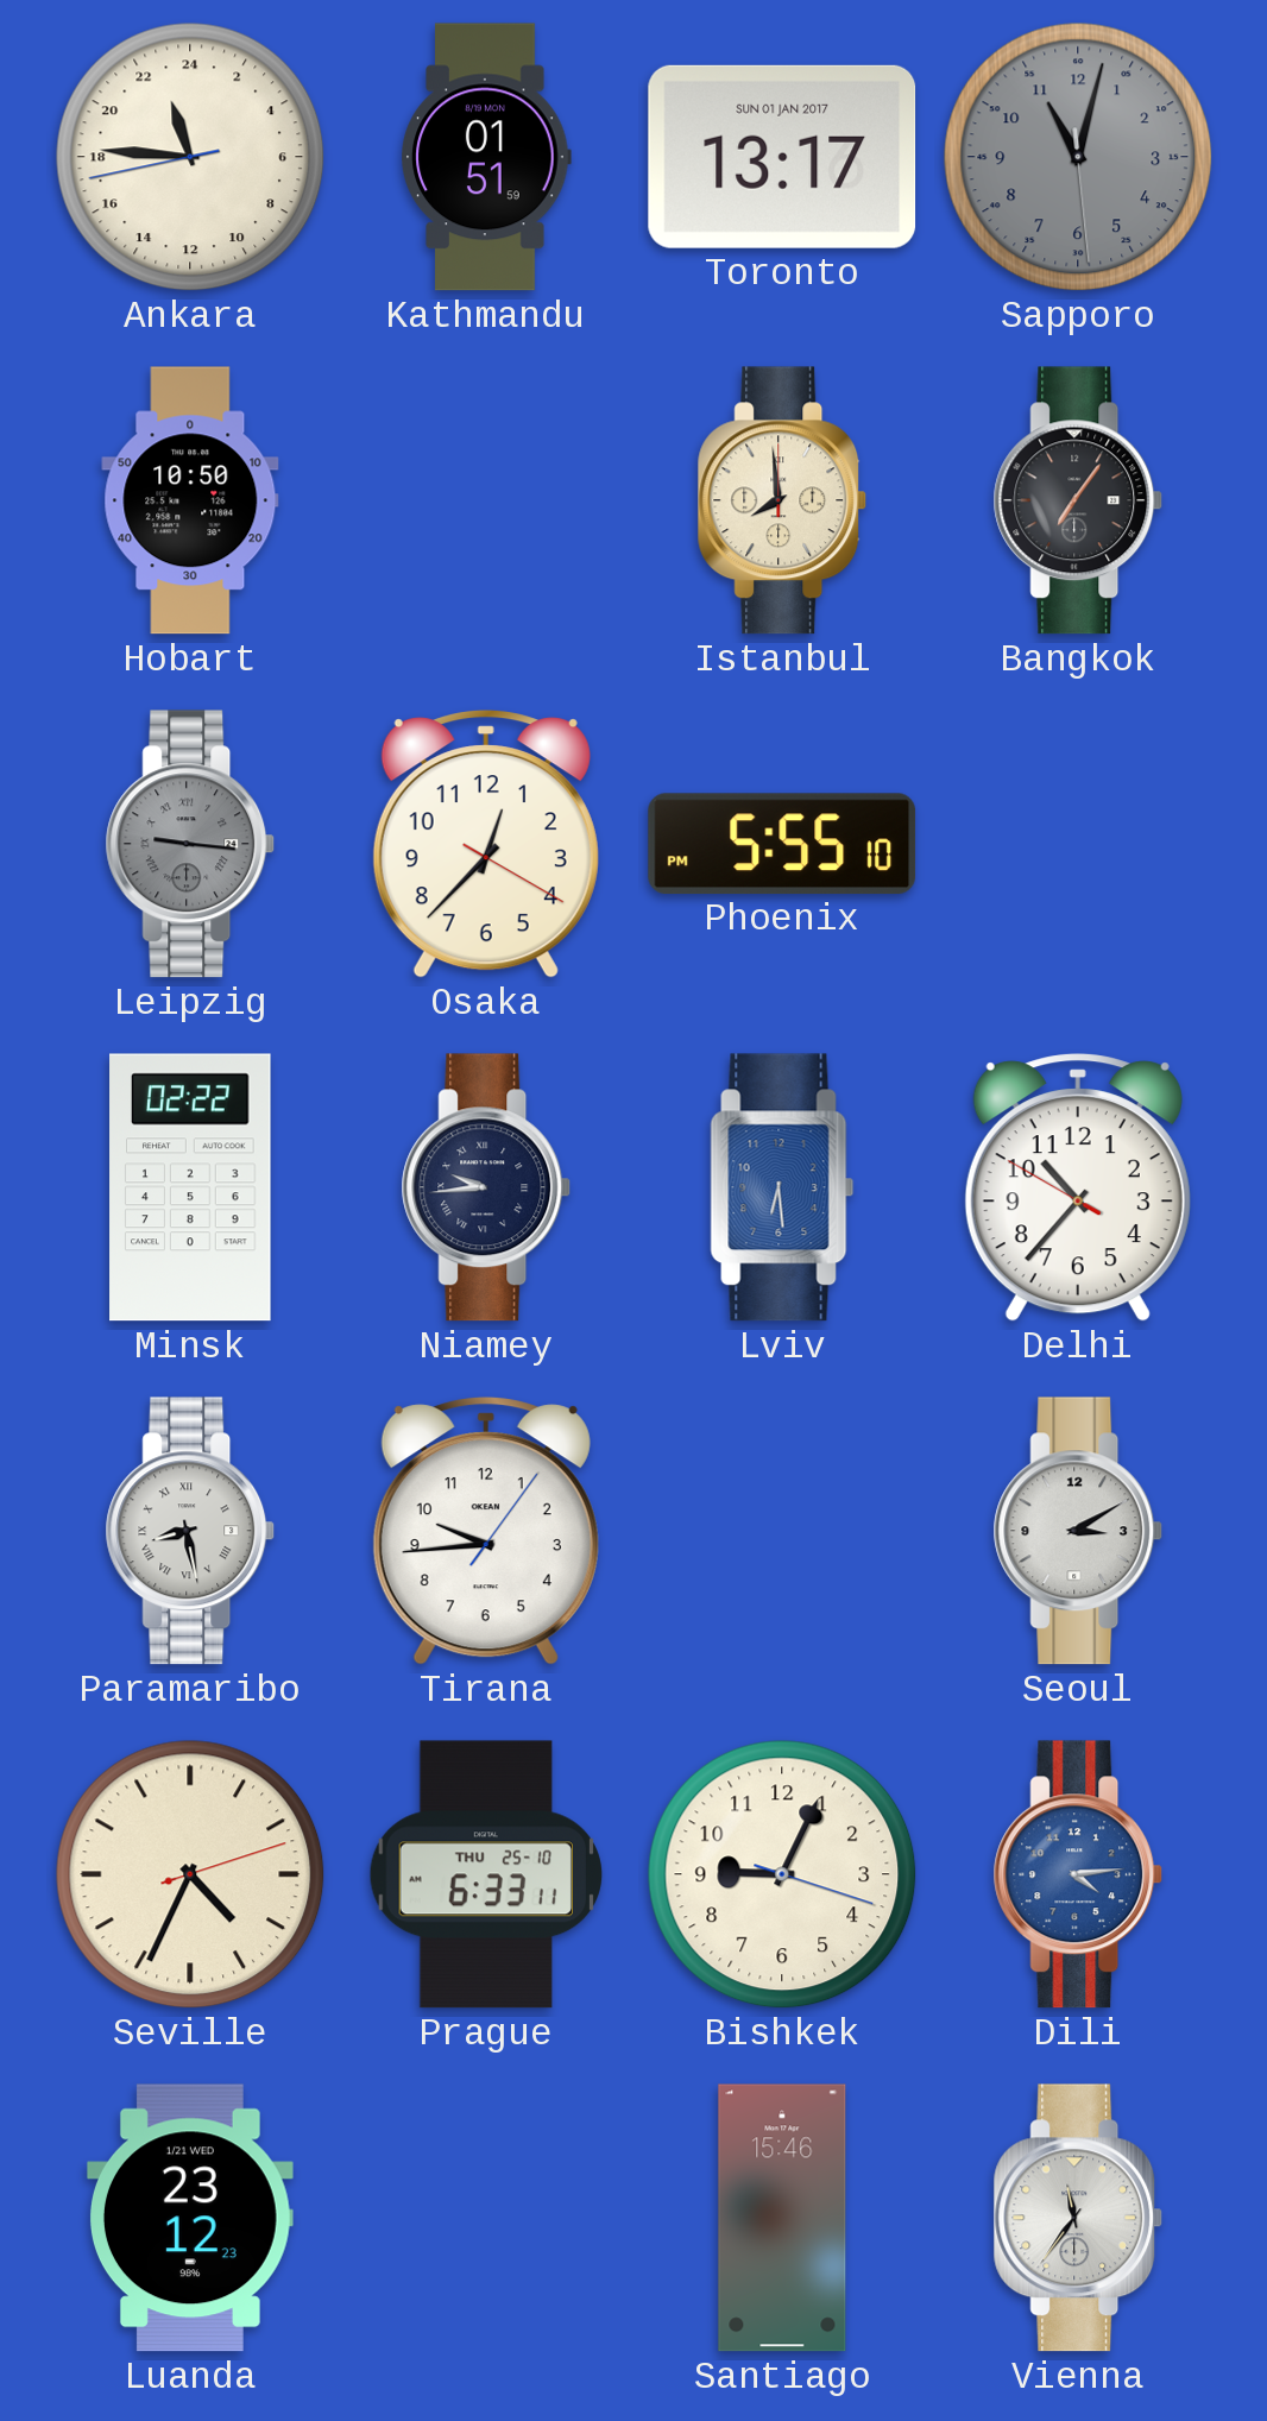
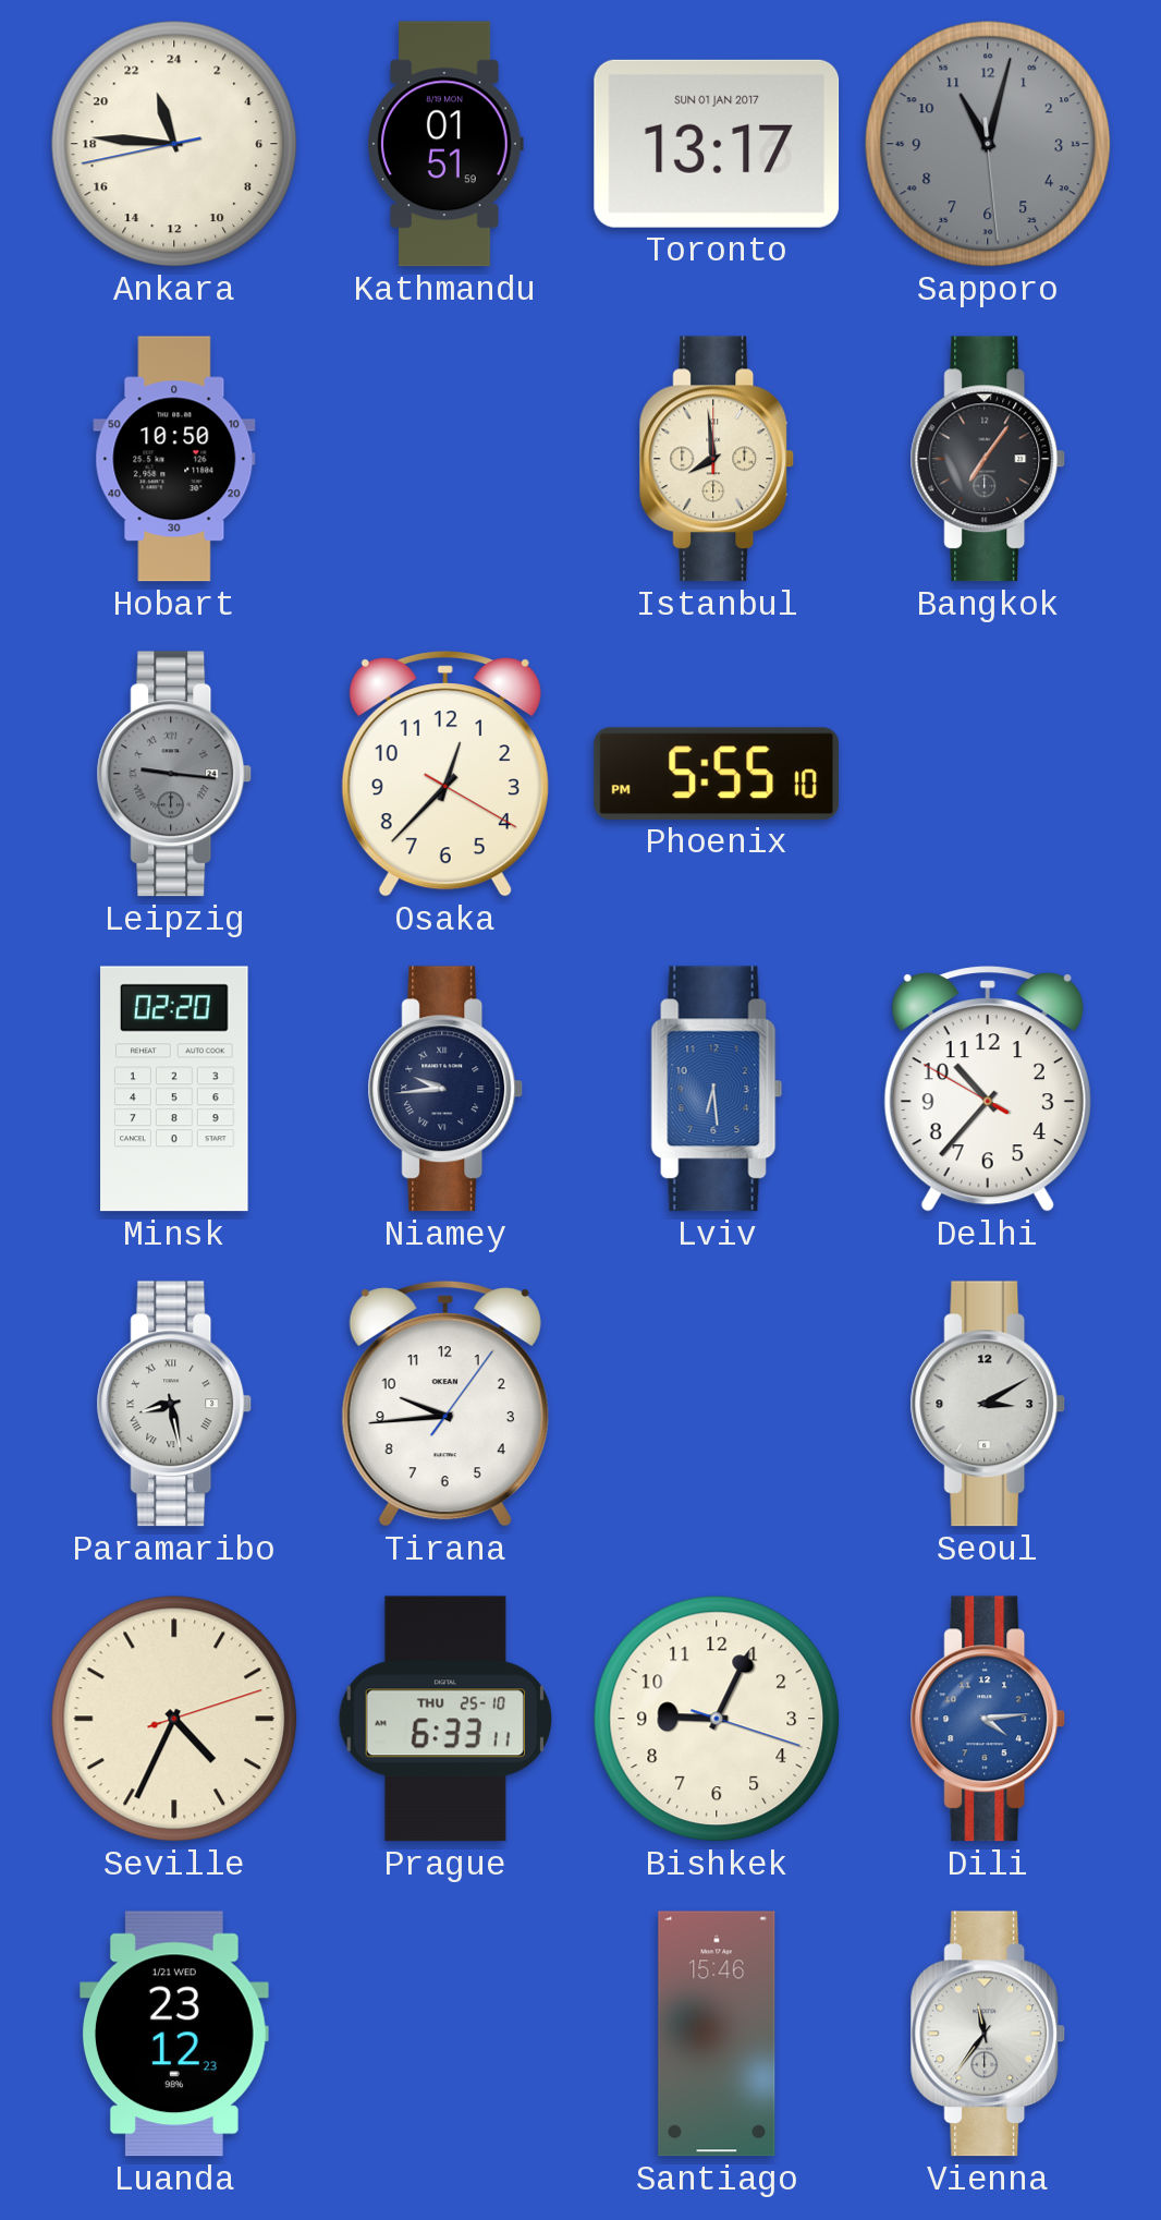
Minsk: 02:22 -> 02:20
